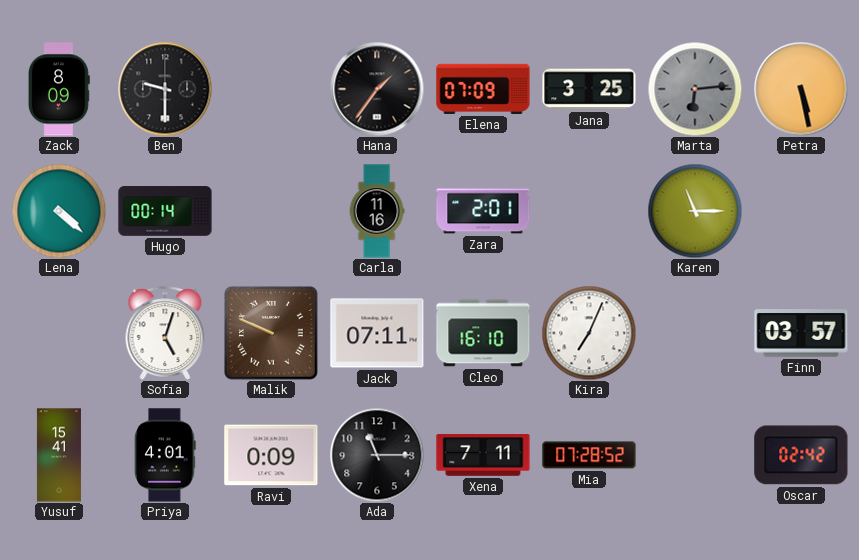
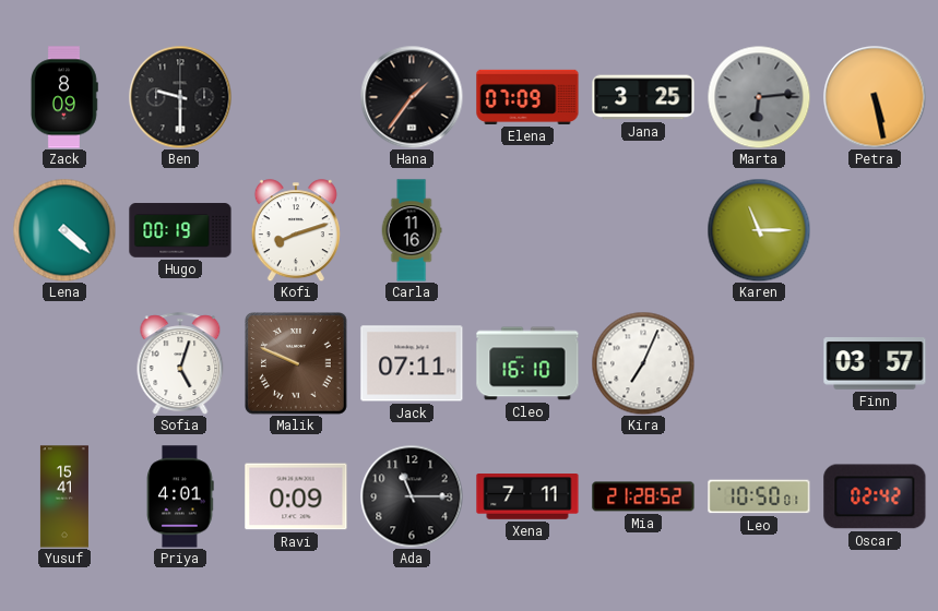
Hugo: 00:14 -> 00:19
Kofi: none -> 8:12
Zara: 2:01 -> none
Mia: 07:28 -> 21:28
Leo: none -> 10:50
